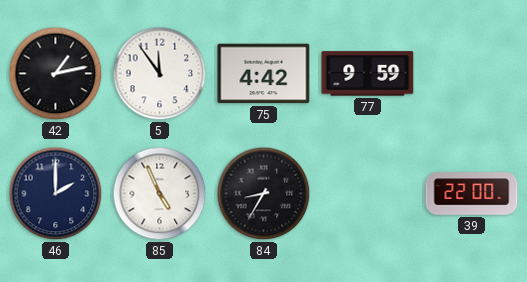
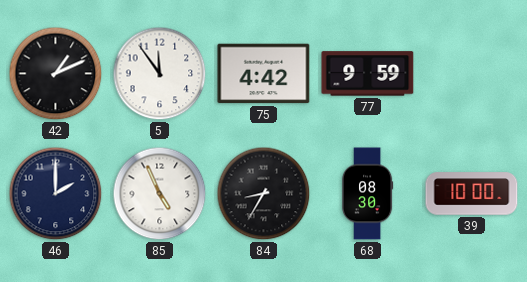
42: 1:13 -> 1:11
68: none -> 08:30
39: 22:00 -> 10:00
